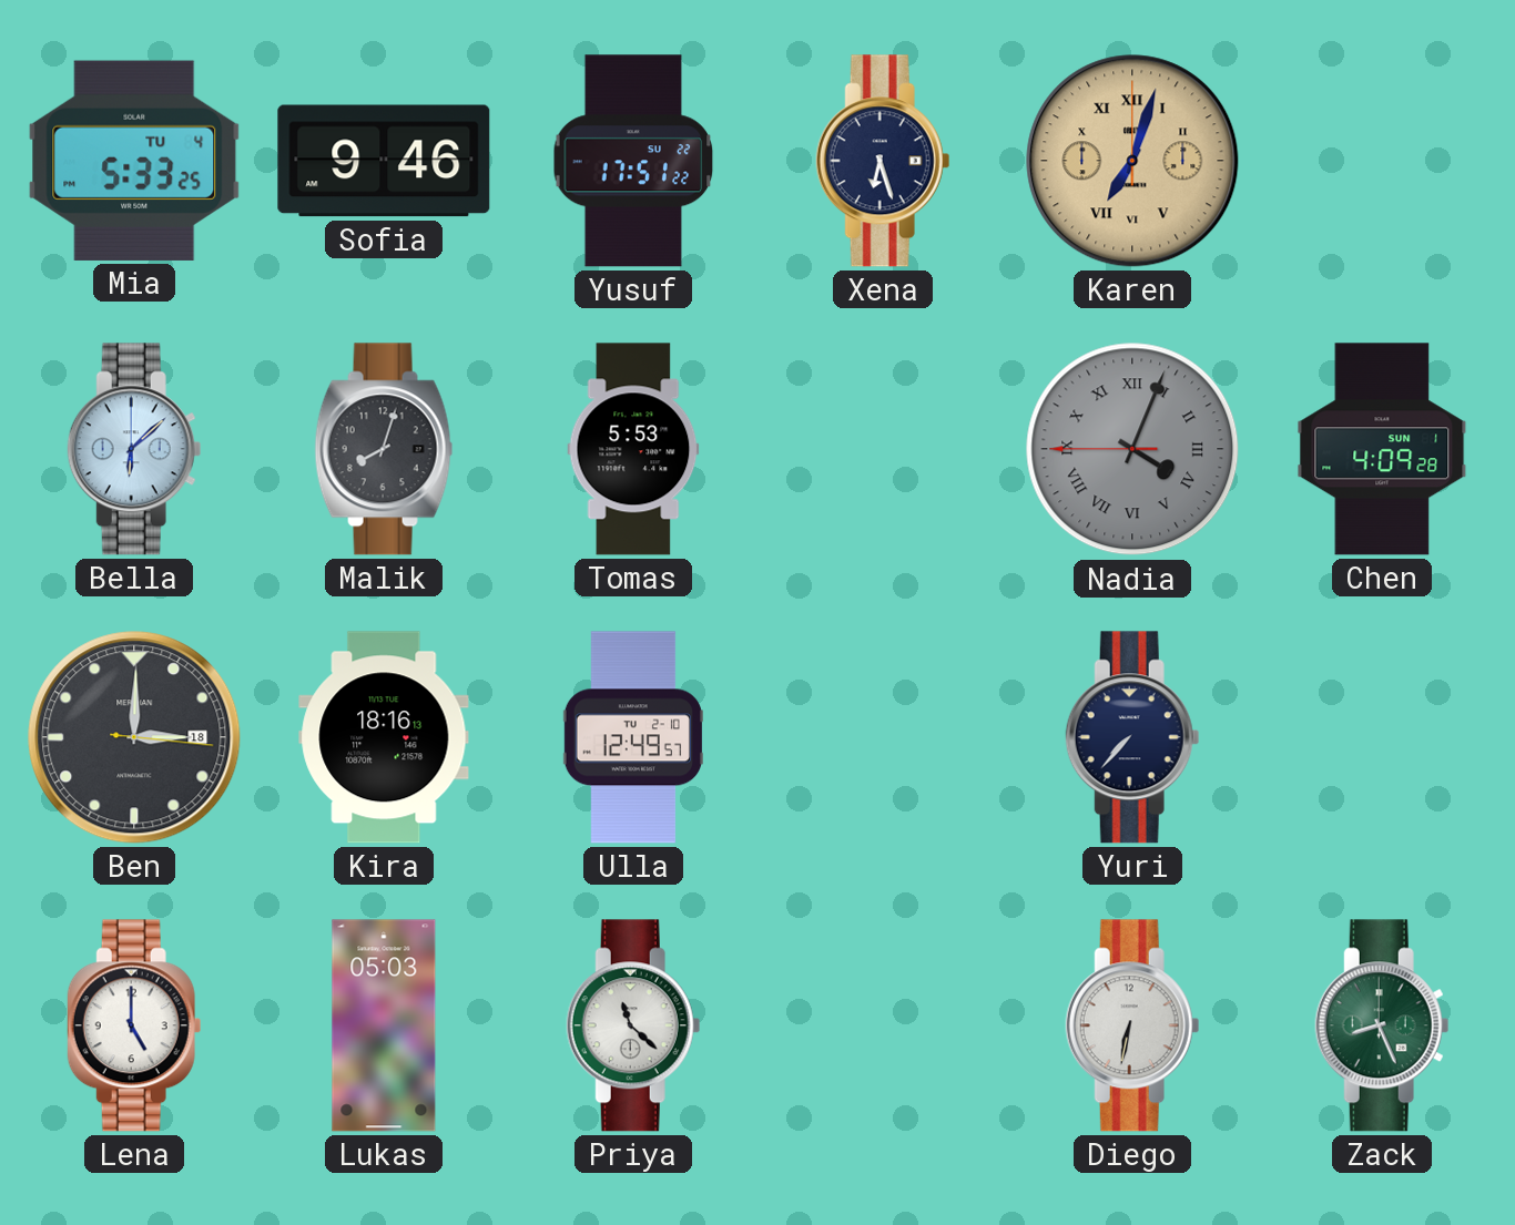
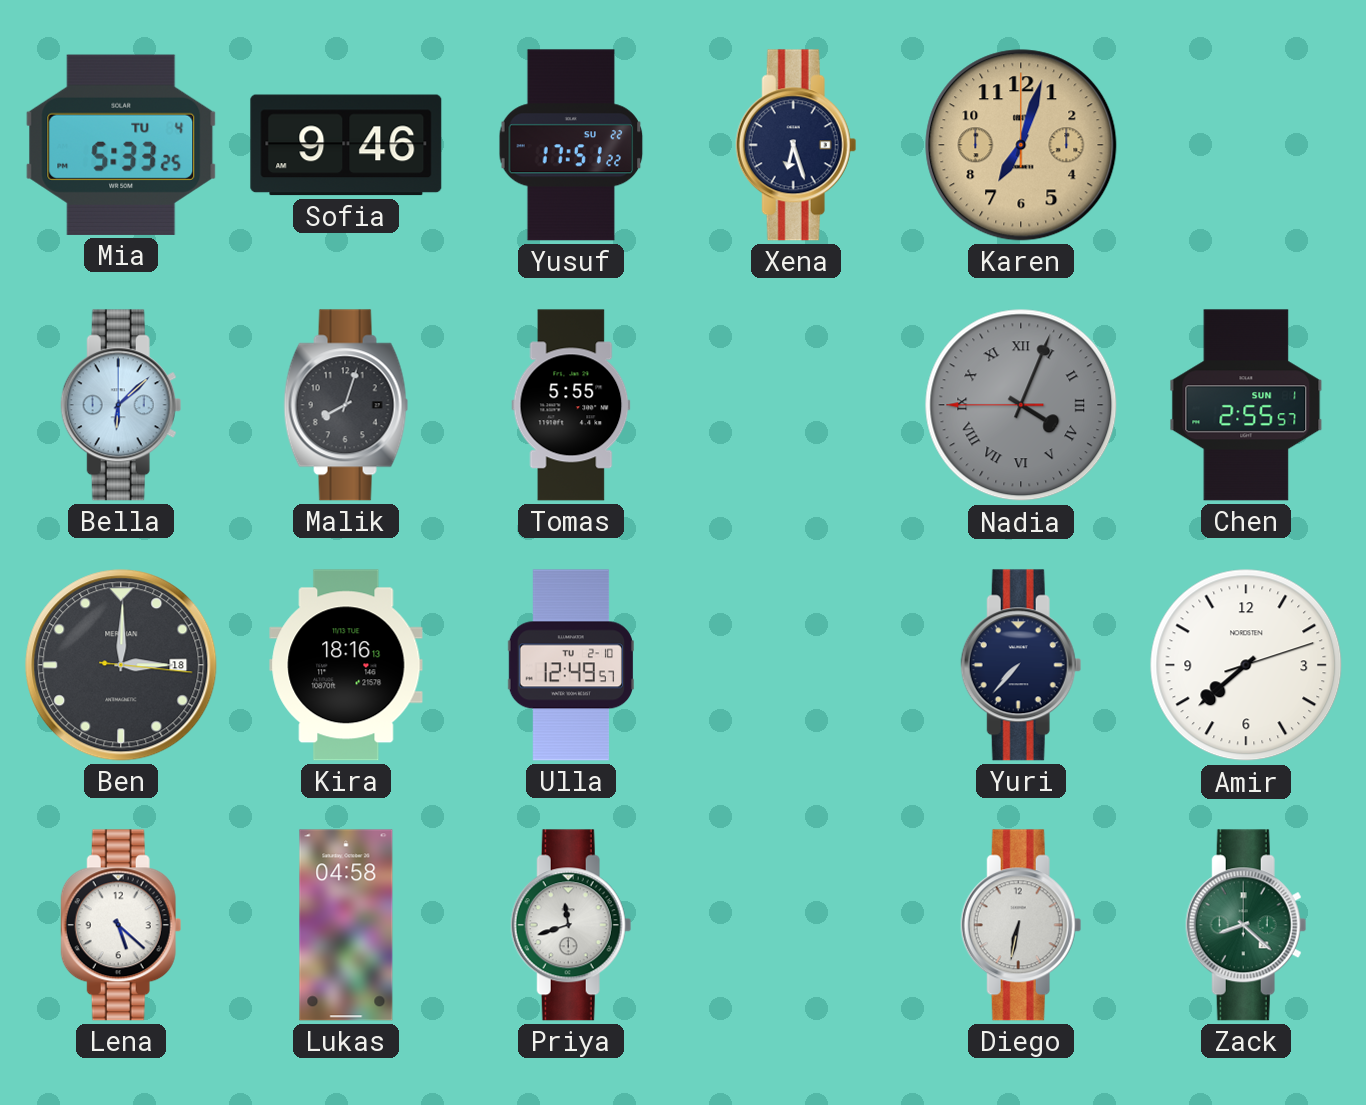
Karen numerals: Roman -> Arabic
Tomas: 5:53 -> 5:55
Chen: 4:09 -> 2:55
Amir: none -> 7:38
Lena: 5:00 -> 5:22
Lukas: 05:03 -> 04:58
Priya: 11:22 -> 11:42
Zack: 8:26 -> 8:22
